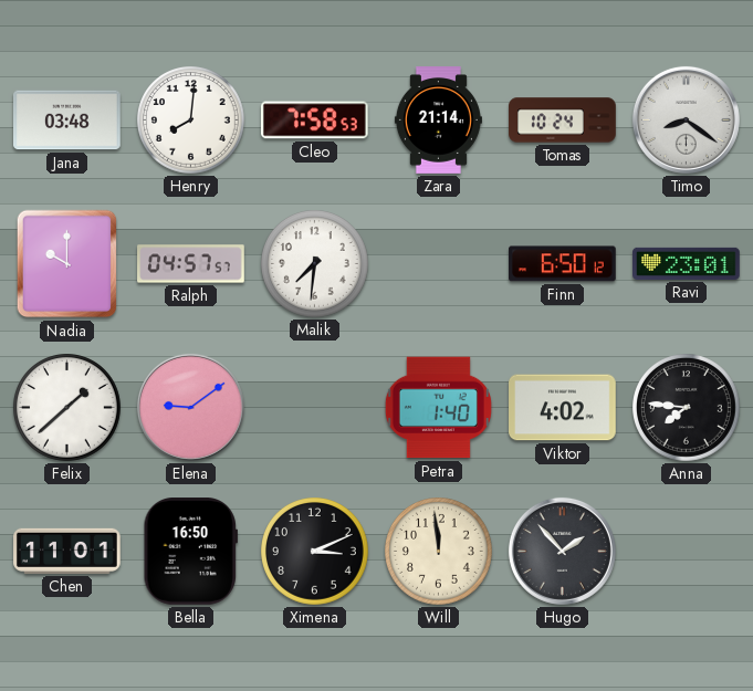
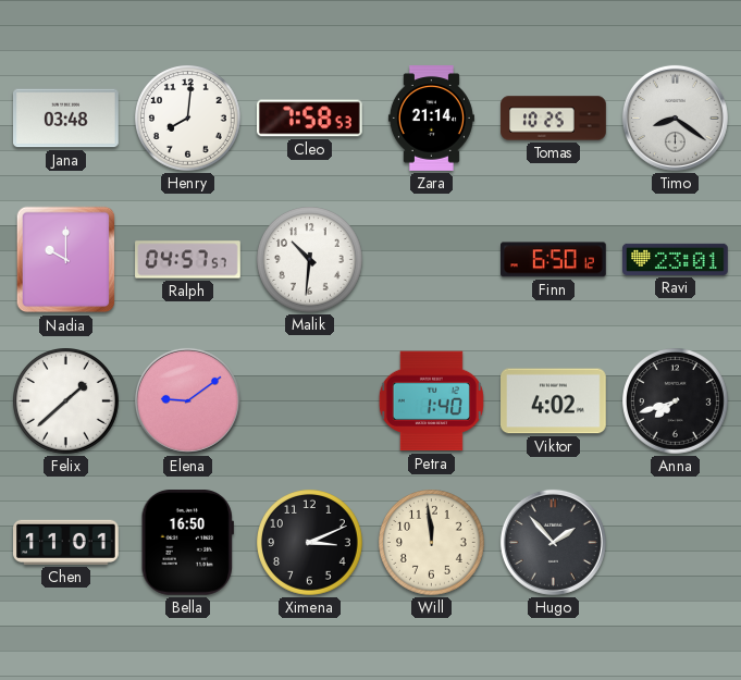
Tomas: 10:24 -> 10:25
Malik: 7:31 -> 10:31
Anna: 7:46 -> 7:42
